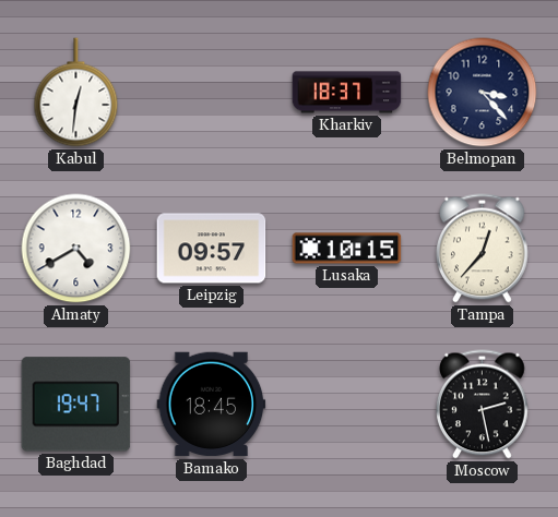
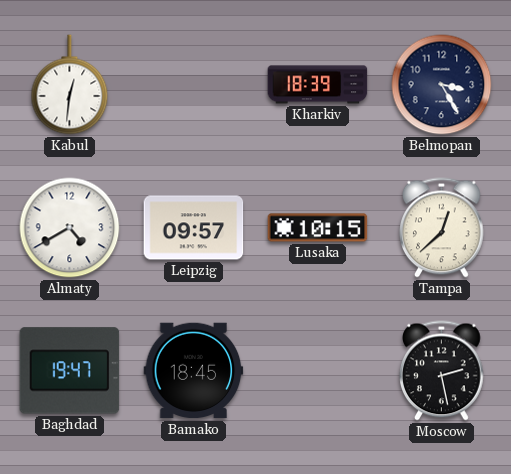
Kharkiv: 18:37 -> 18:39
Belmopan: 3:23 -> 3:25
Tampa: 12:37 -> 12:38
